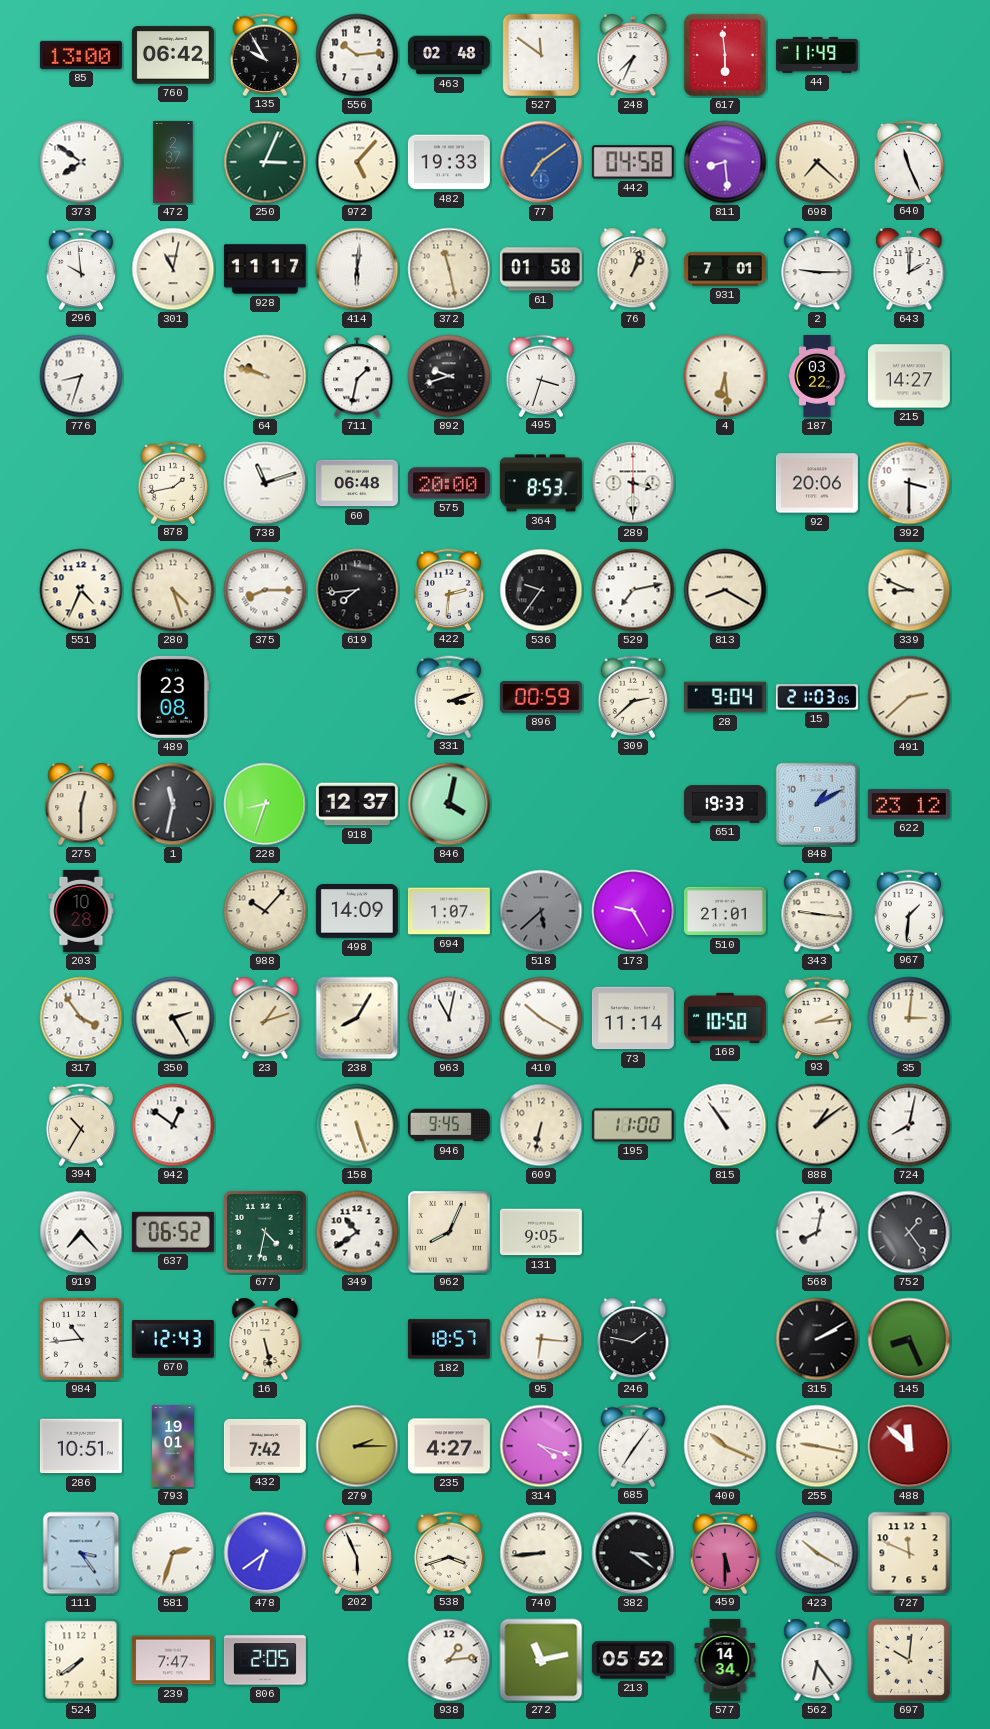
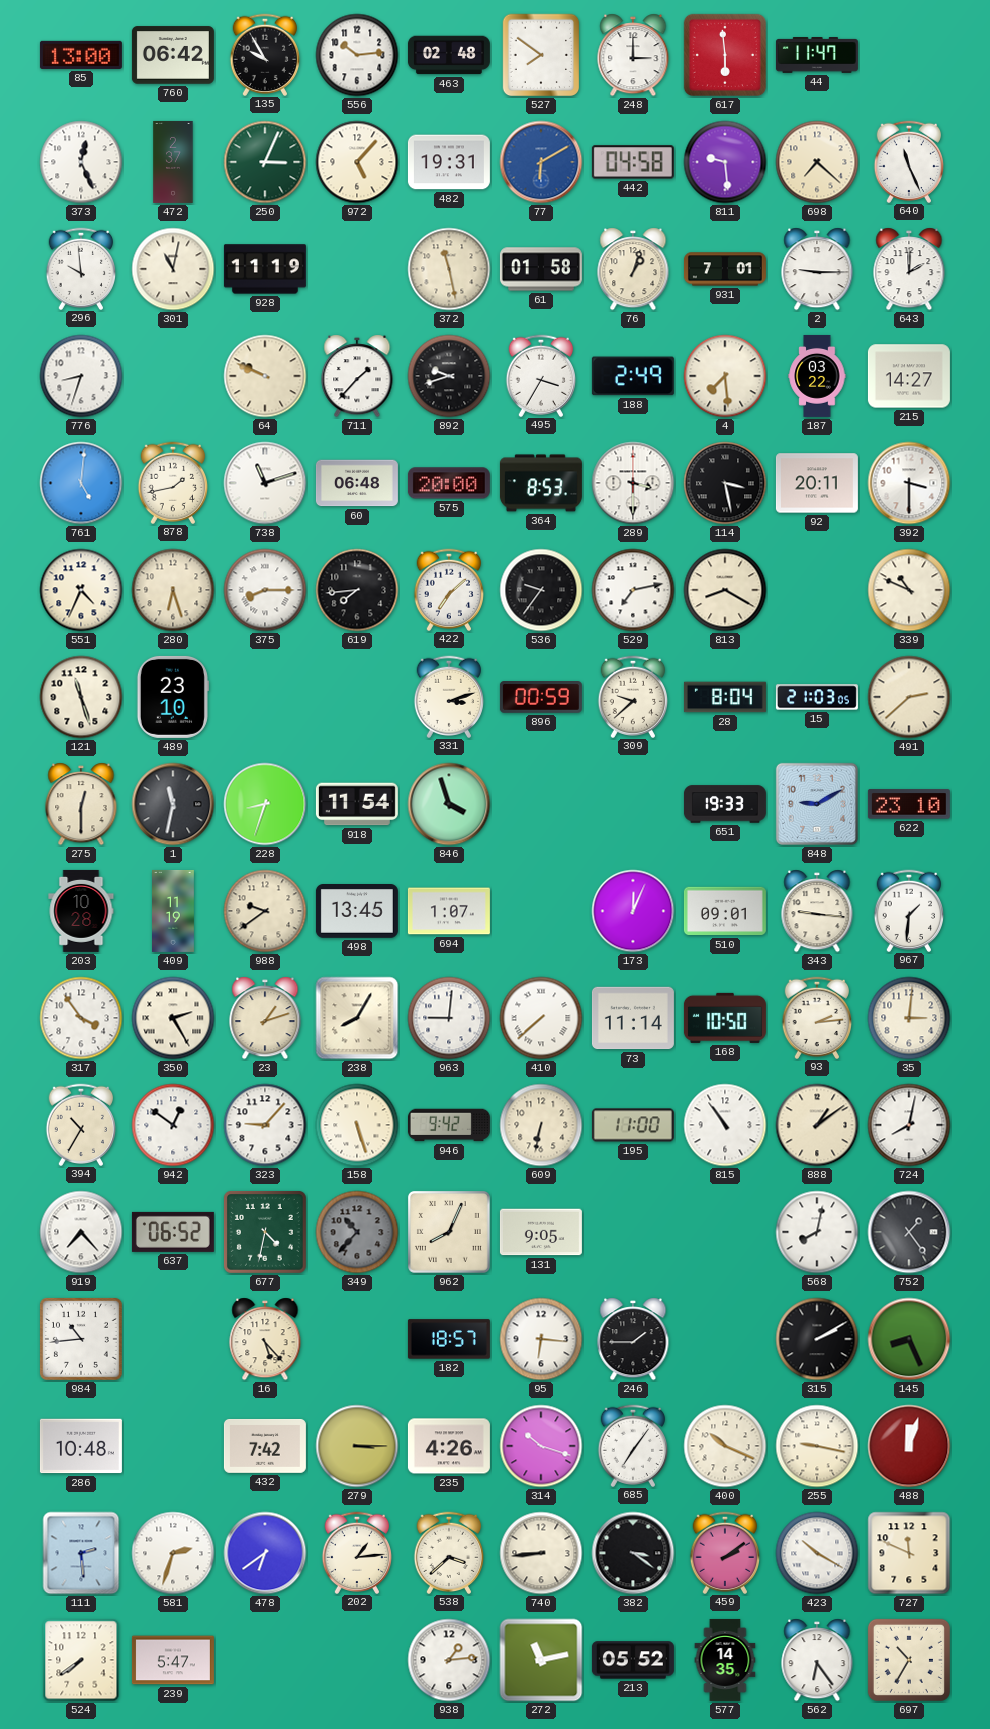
527: 11:51 -> 7:51
248: 7:34 -> 3:00
44: 11:49 -> 11:47
373: 7:51 -> 12:26
482: 19:33 -> 19:31
77: 7:09 -> 6:10
811: 8:29 -> 9:29
928: 11:17 -> 11:19
414: 6:01 -> none
64: 9:48 -> 9:49
711: 1:32 -> 1:37
495: 3:33 -> 3:35
188: none -> 2:49
4: 6:29 -> 7:29
761: none -> 5:01
114: none -> 3:28
92: 20:06 -> 20:11
280: 4:27 -> 6:27
422: 2:31 -> 7:08
339: 8:49 -> 10:49
121: none -> 11:27
489: 23:08 -> 23:10
309: 2:38 -> 9:38
28: 9:04 -> 8:04
918: 12:37 -> 11:54
846: 4:02 -> 3:57
848: 1:10 -> 9:10
622: 23:12 -> 23:10
409: none -> 11:19
988: 10:07 -> 9:39
498: 14:09 -> 13:45
518: 5:38 -> none
173: 9:25 -> 12:04
510: 21:01 -> 09:01
963: 11:02 -> 9:01
410: 10:20 -> 7:38
323: none -> 9:07
946: 9:45 -> 9:42
349: 10:39 -> 10:37
349 dial: white -> grey
670: 12:43 -> none
16: 5:28 -> 5:23
246: 1:47 -> 1:45
286: 10:51 -> 10:48
793: 19:01 -> none
279: 2:15 -> 3:15
235: 4:27 -> 4:26
314: 4:18 -> 10:18
488: 11:52 -> 12:03
111: 3:24 -> 2:29
202: 5:56 -> 1:14
538: 3:42 -> 3:38
459: 5:30 -> 2:09
239: 7:47 -> 5:47
806: 2:05 -> none
577: 14:34 -> 14:35
697: 10:01 -> 10:35
